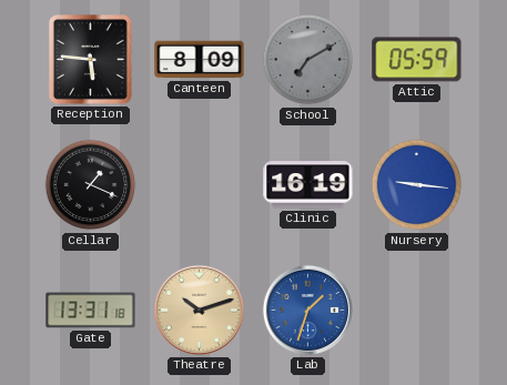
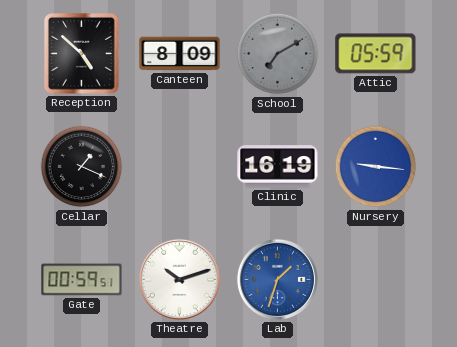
Reception: 5:46 -> 4:52
Gate: 13:31 -> 00:59
Theatre dial: champagne -> white
